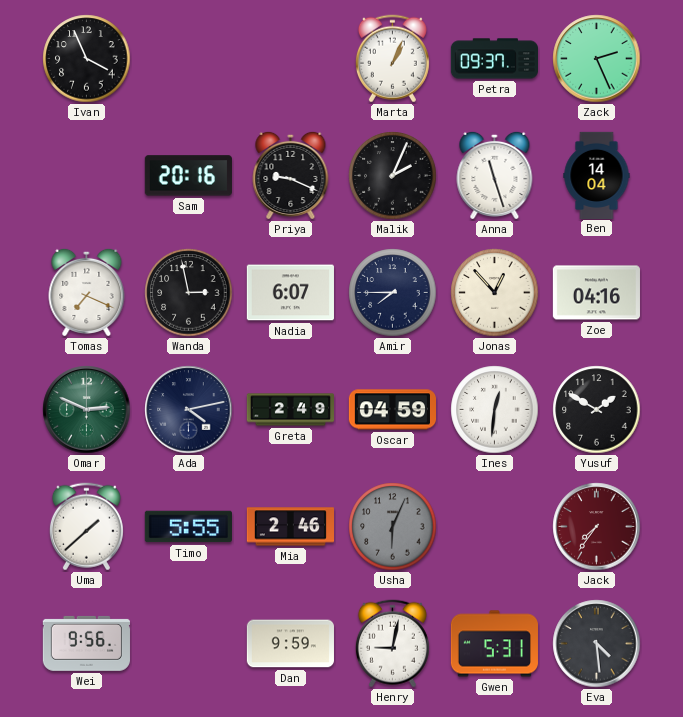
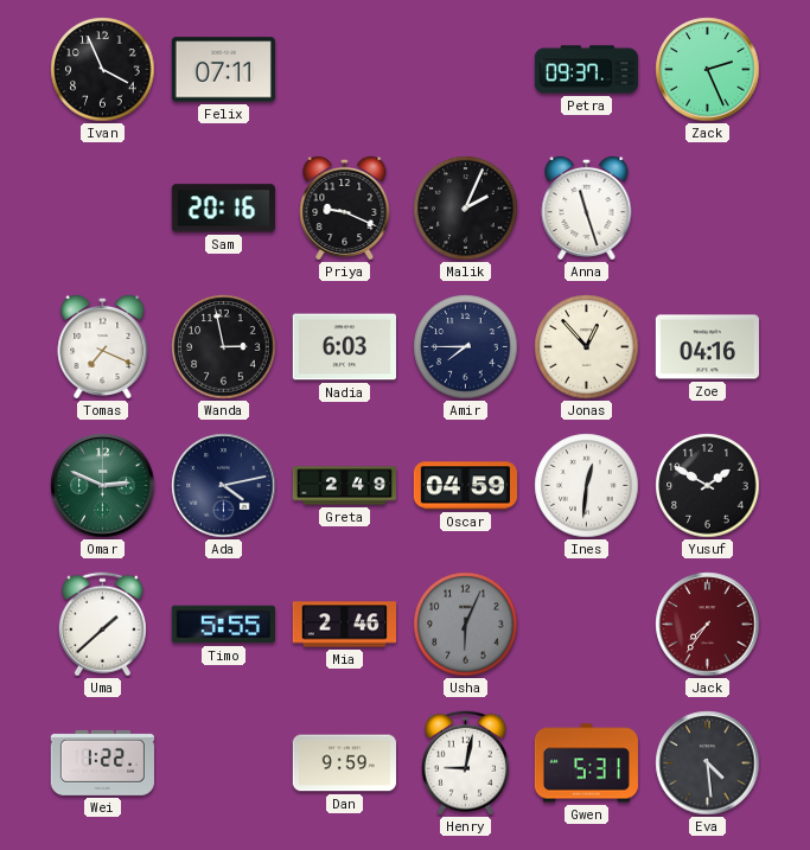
Felix: none -> 07:11
Marta: 1:04 -> none
Ben: 14:04 -> none
Nadia: 6:07 -> 6:03
Wei: 9:56 -> 1:22
